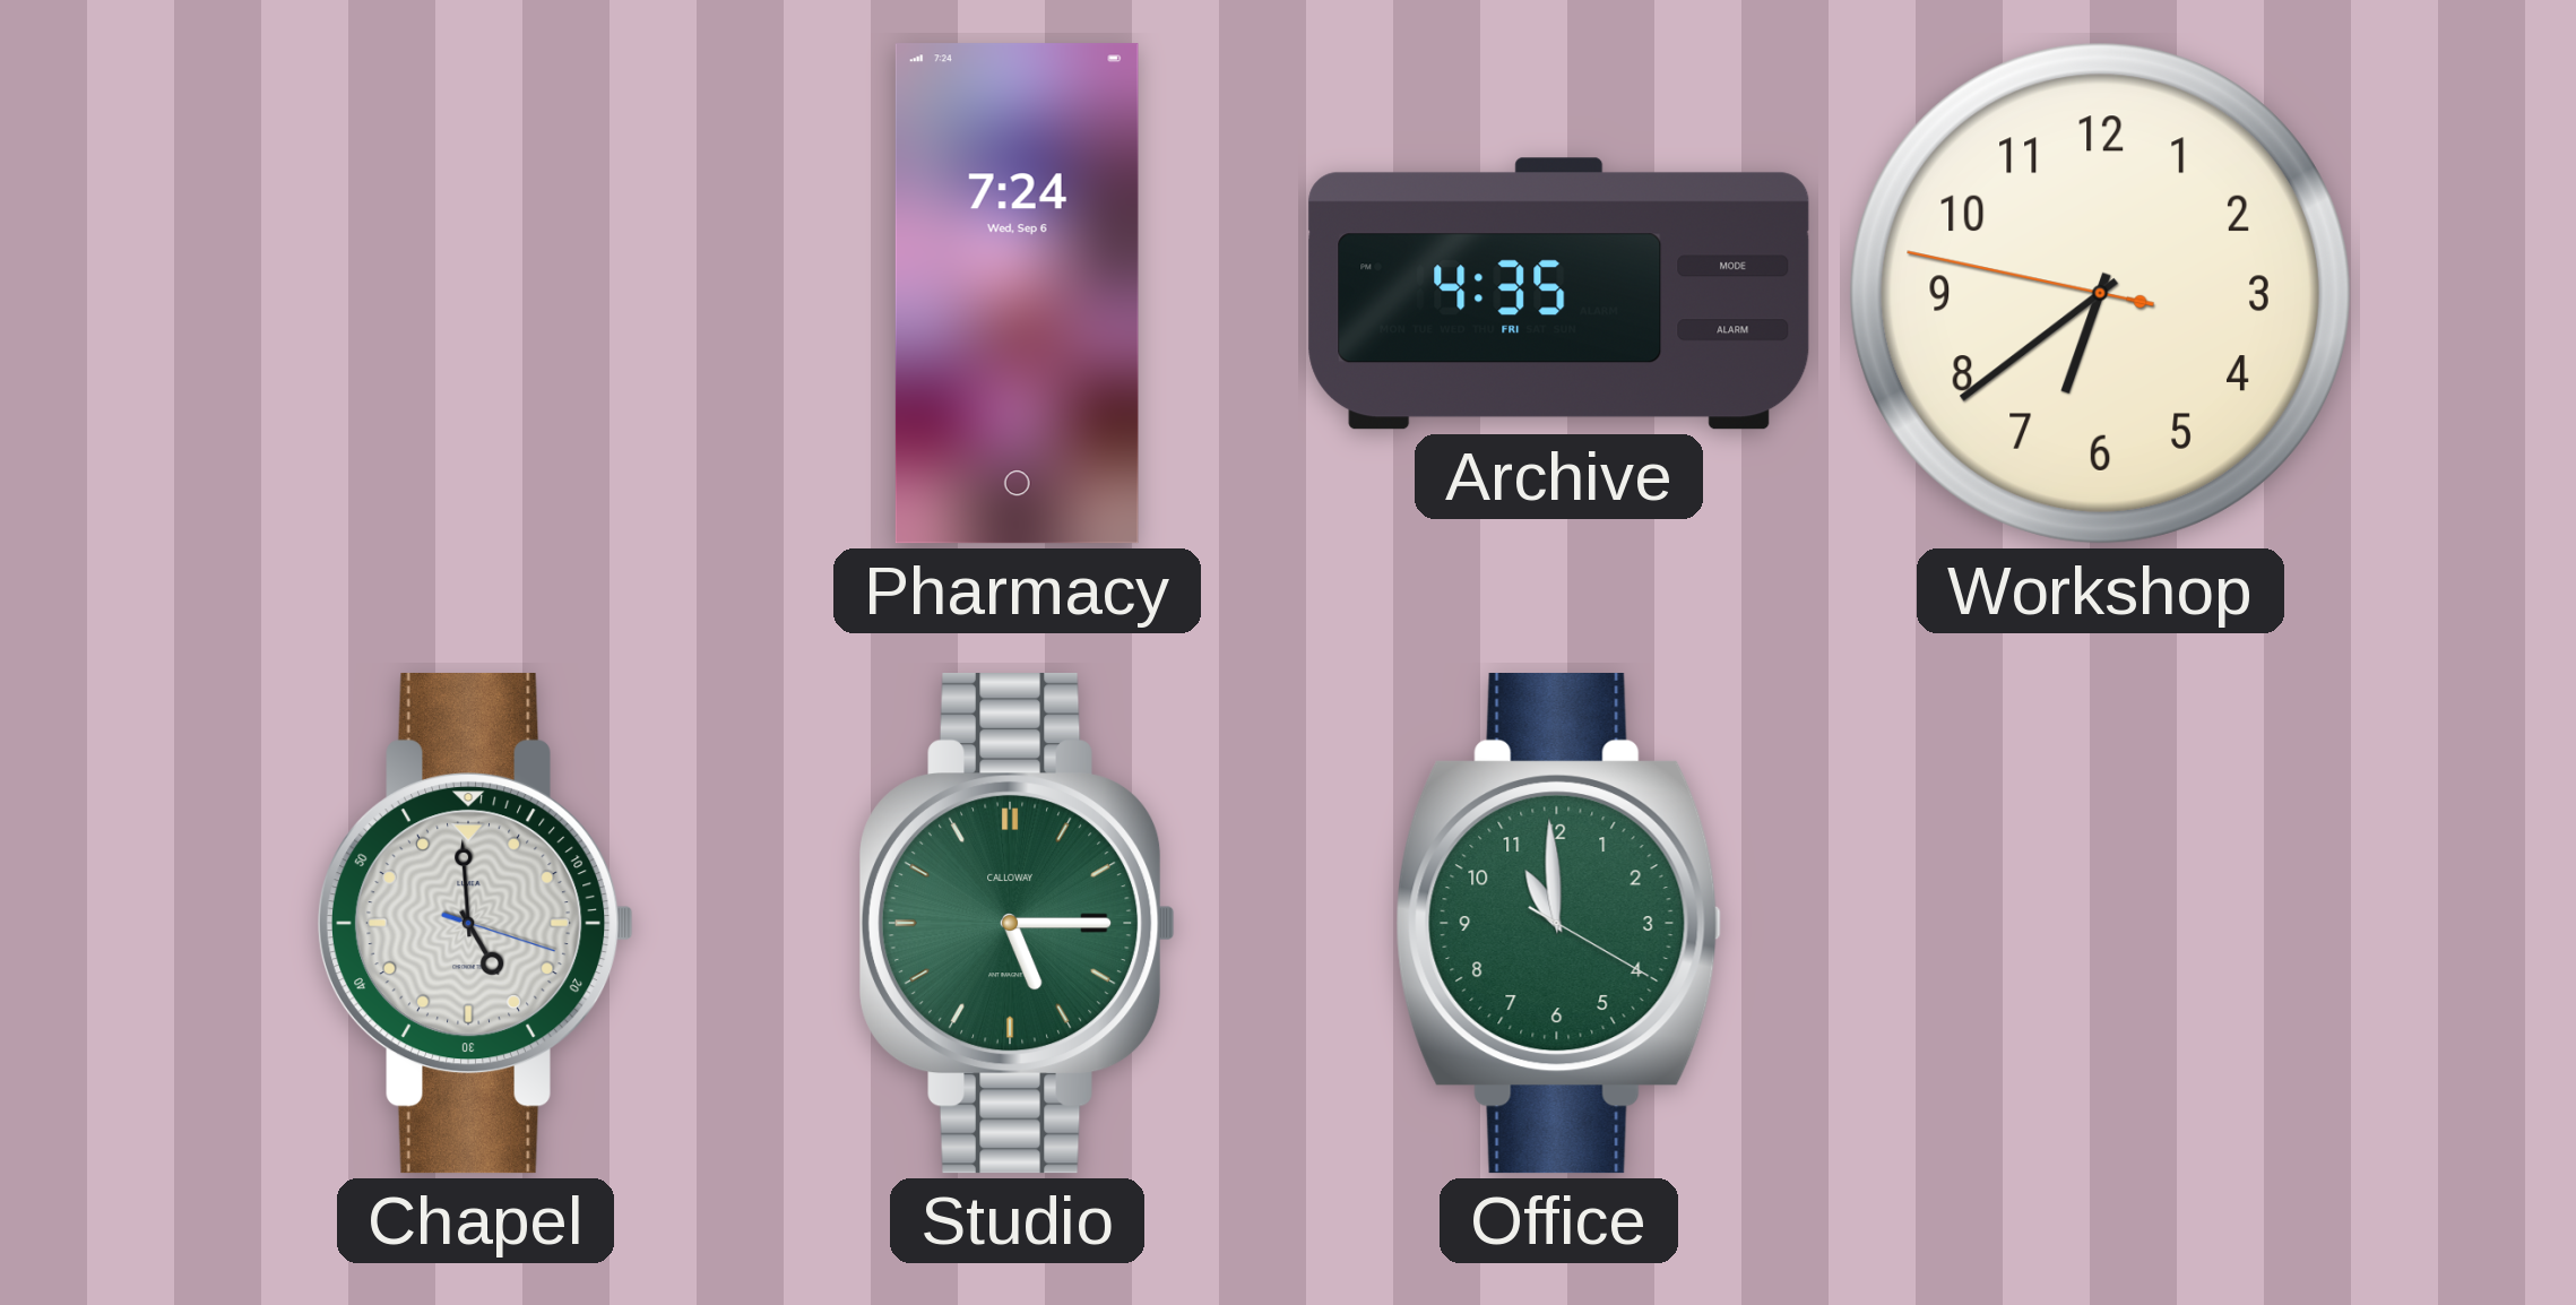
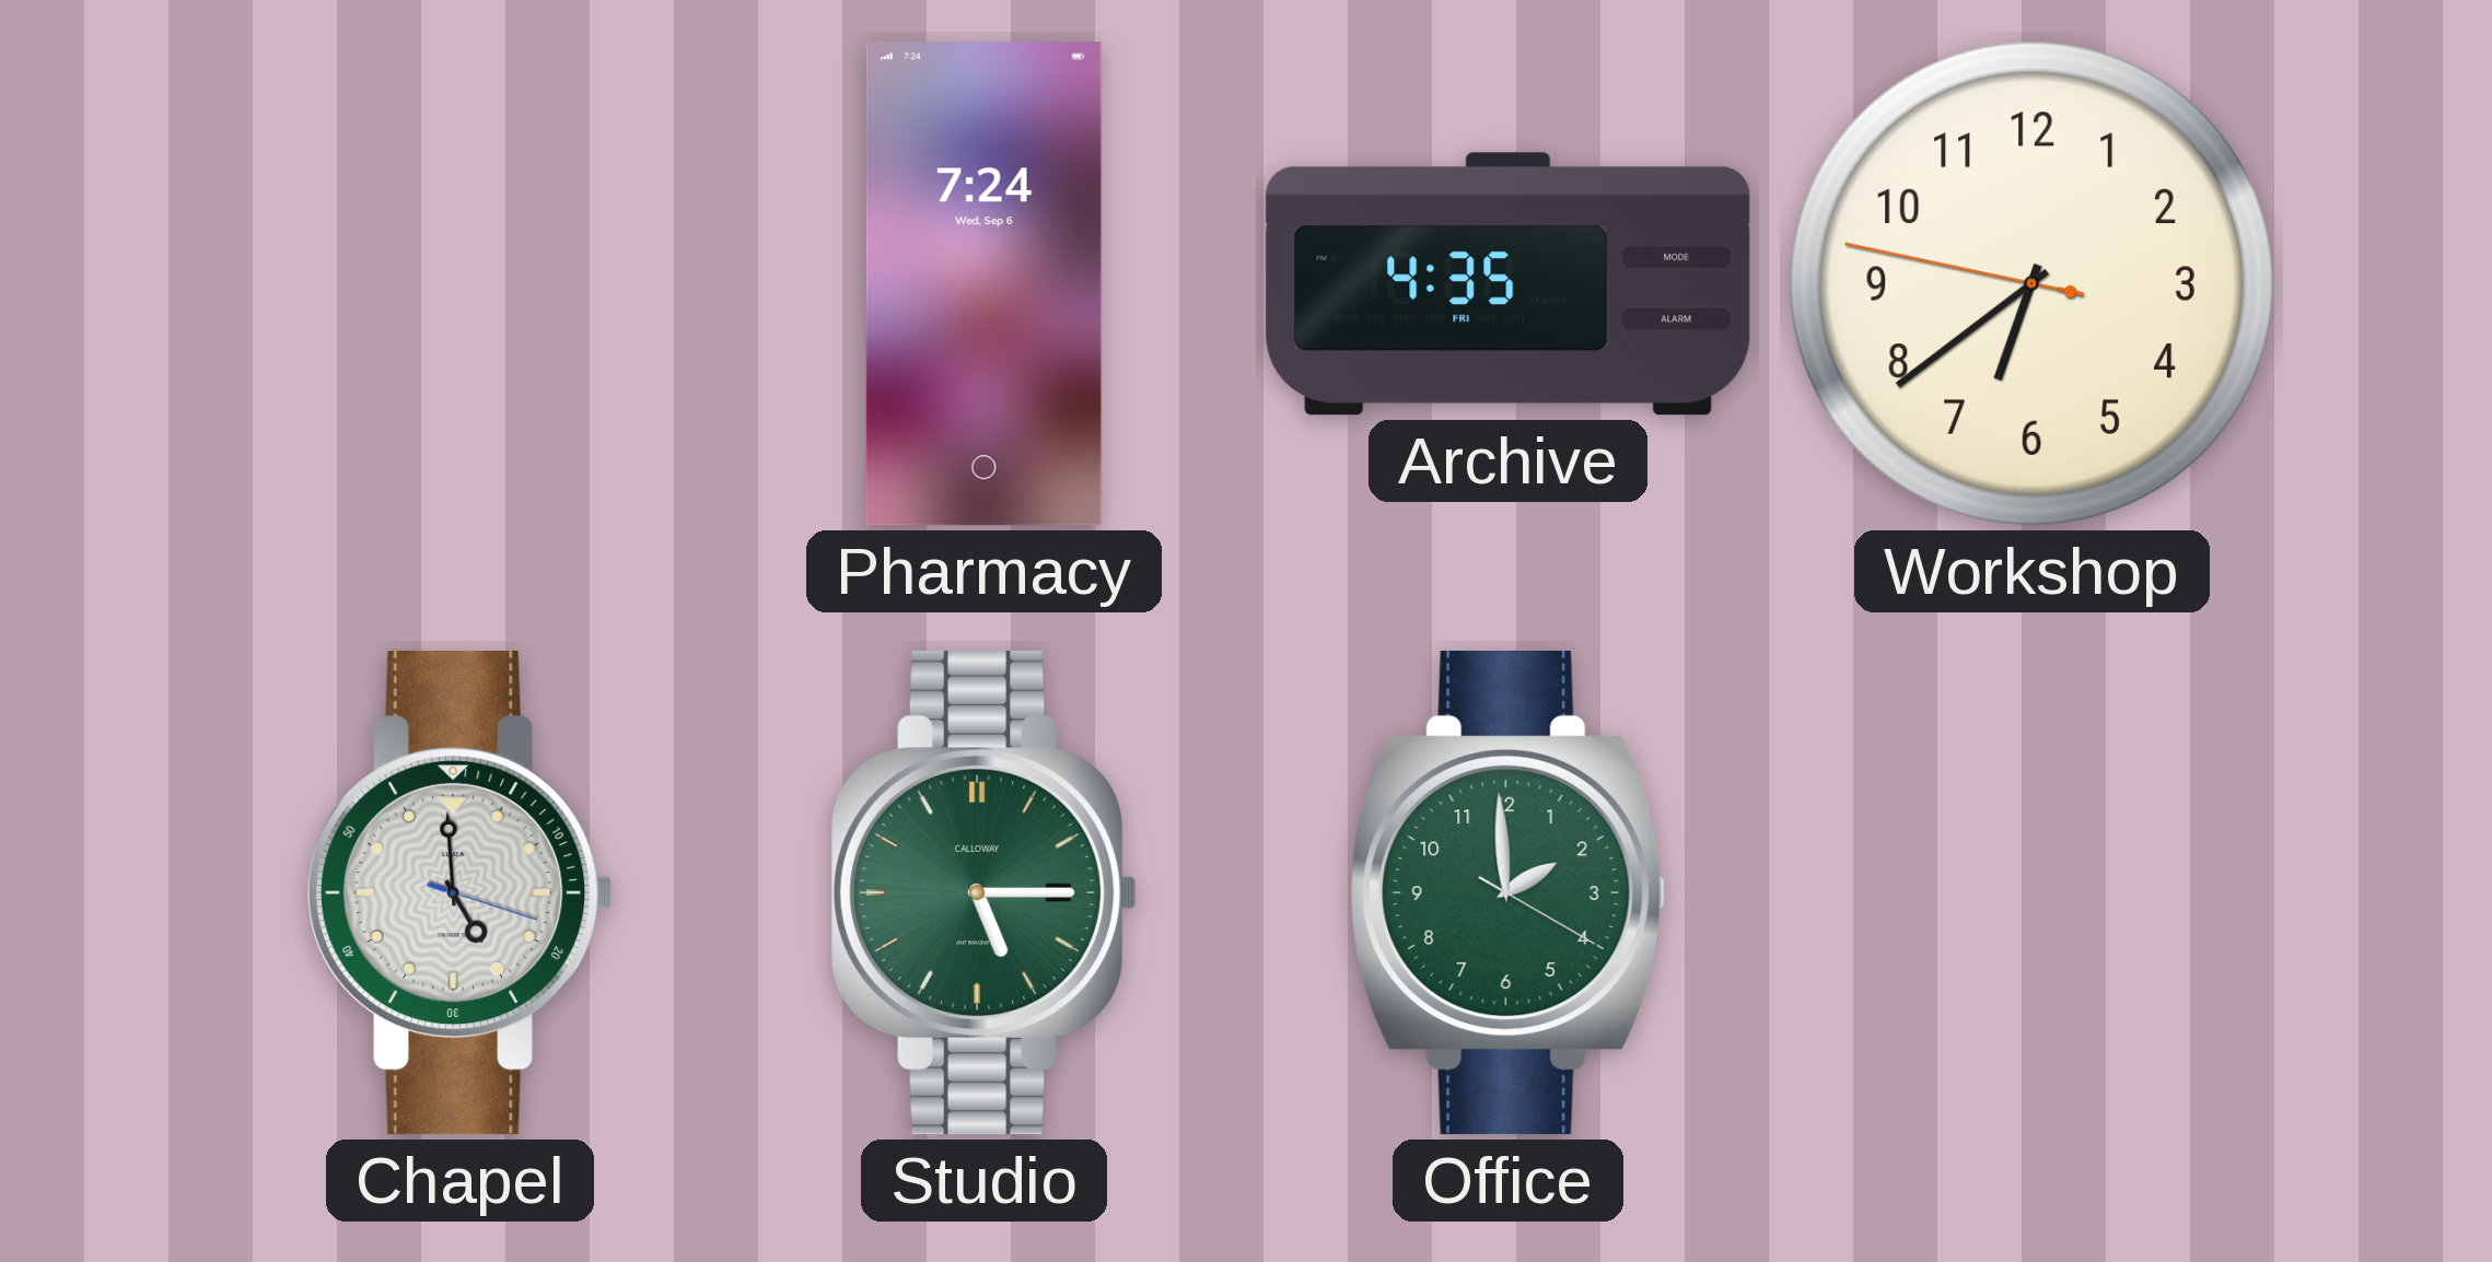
Office: 10:59 -> 1:59
